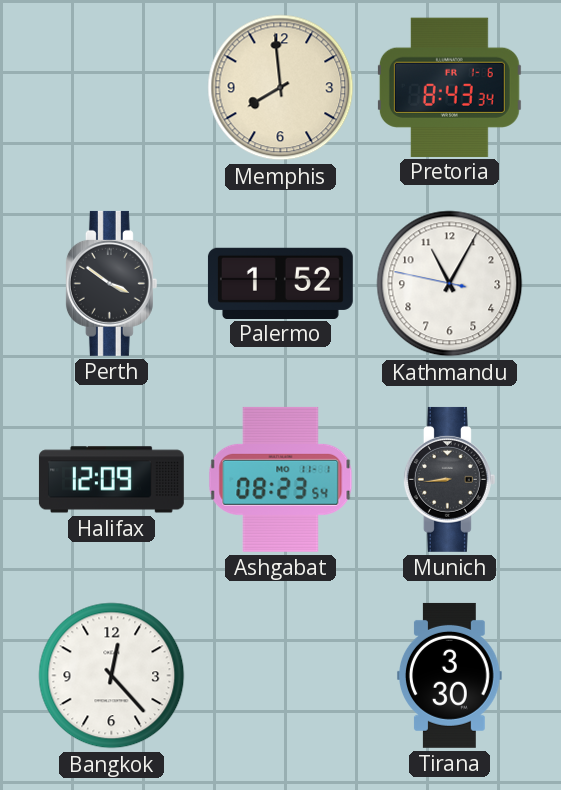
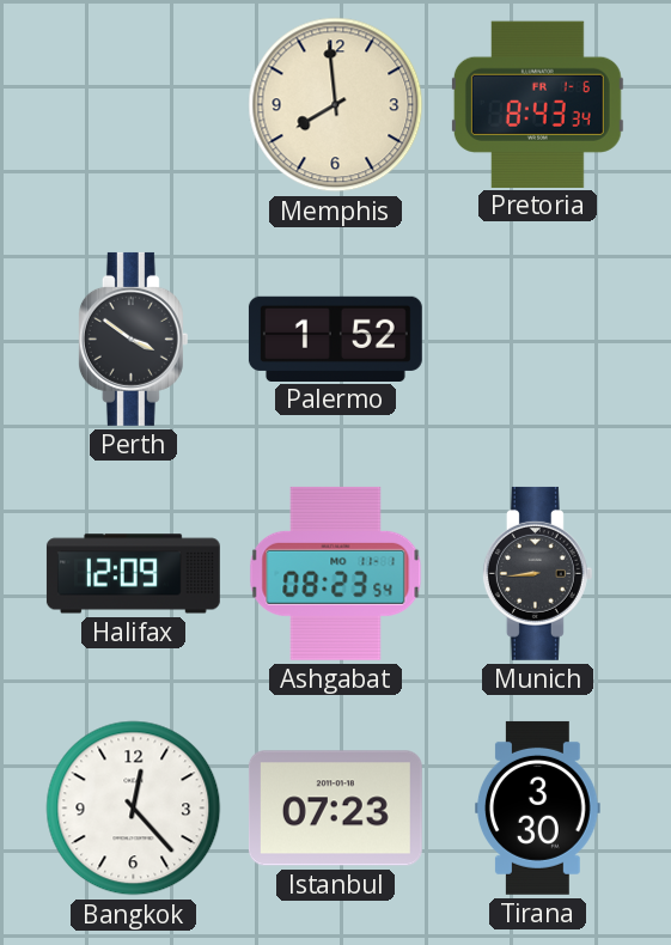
Kathmandu: 11:04 -> none
Istanbul: none -> 07:23
